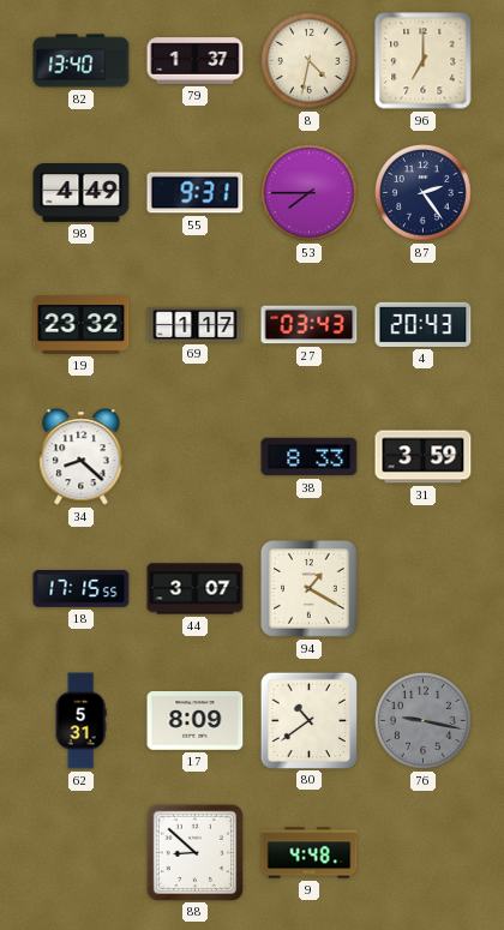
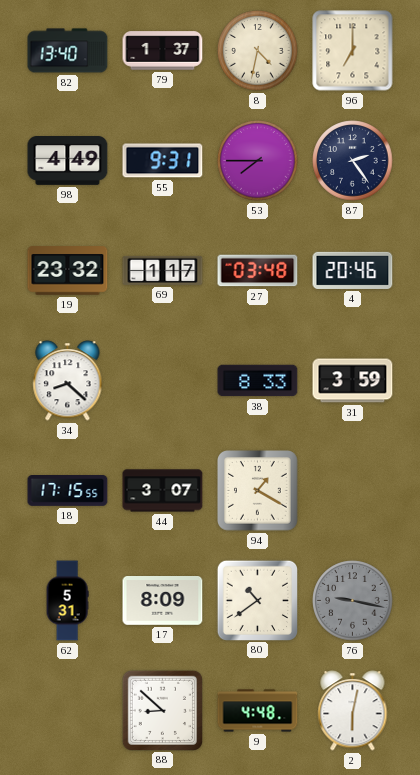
27: 03:43 -> 03:48
4: 20:43 -> 20:46
2: none -> 6:02
